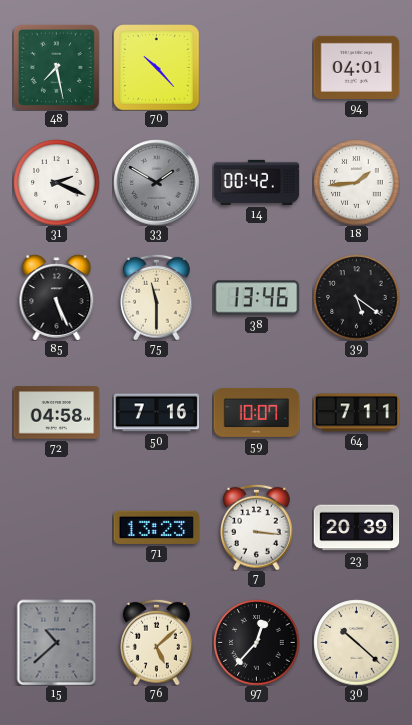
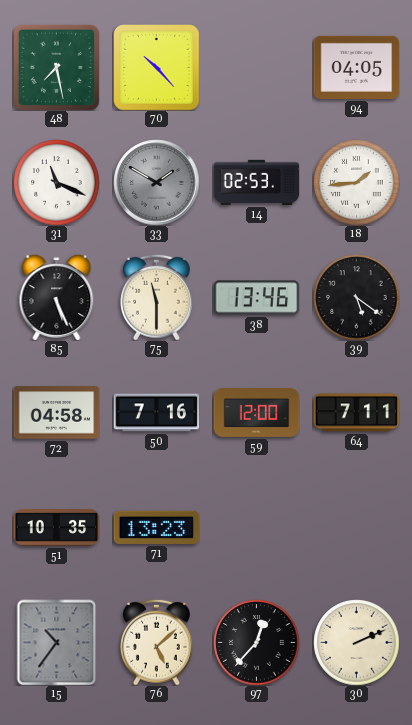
94: 04:01 -> 04:05
31: 2:19 -> 11:19
14: 00:42 -> 02:53
59: 10:07 -> 12:00
51: none -> 10:35
7: 3:16 -> none
23: 20:39 -> none
15: 10:38 -> 10:36
30: 10:22 -> 2:11
